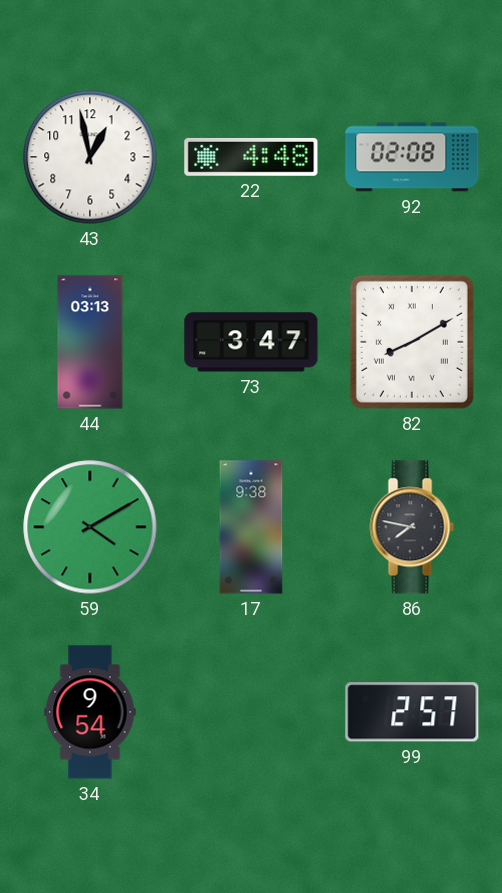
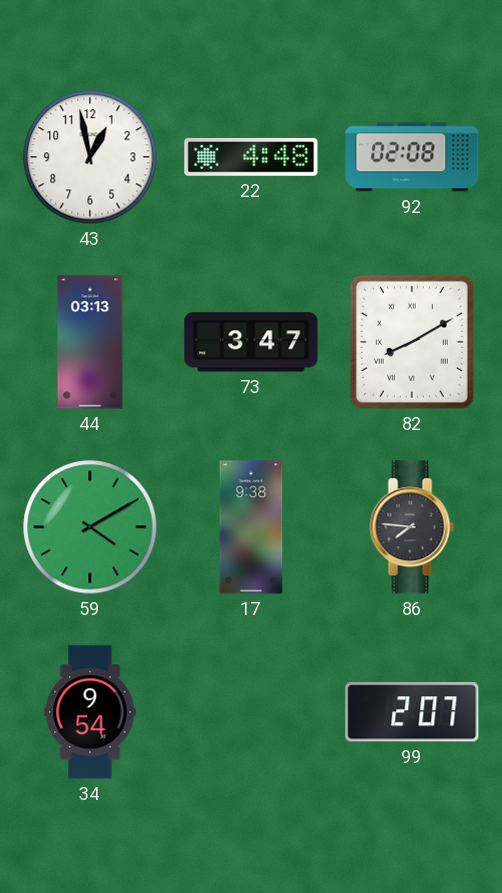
86: 7:47 -> 7:46
99: 2:57 -> 2:07
